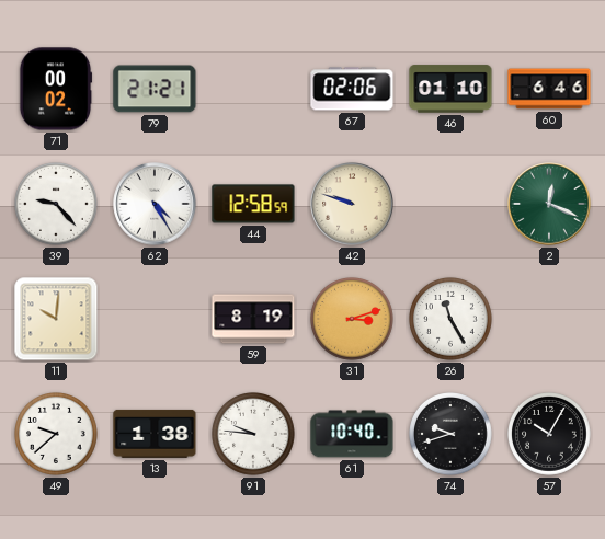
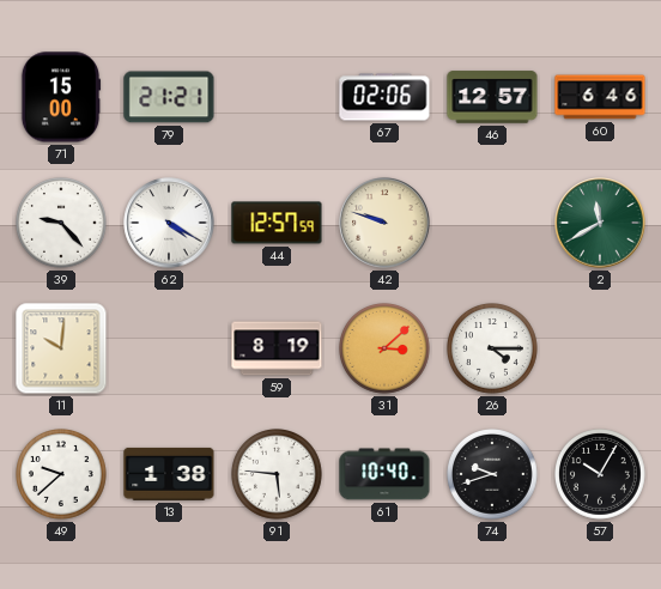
71: 00:02 -> 15:00
46: 01:10 -> 12:57
62: 4:25 -> 4:20
44: 12:58 -> 12:57
2: 12:19 -> 11:40
31: 3:12 -> 3:08
26: 11:25 -> 4:15
91: 9:46 -> 5:46
